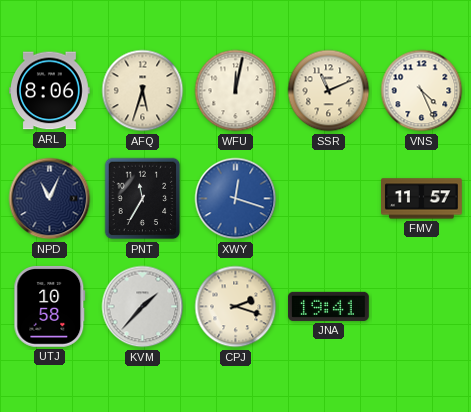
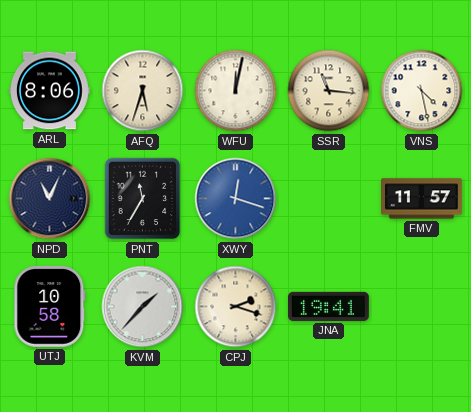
SSR: 11:11 -> 11:16
VNS: 4:26 -> 4:28
